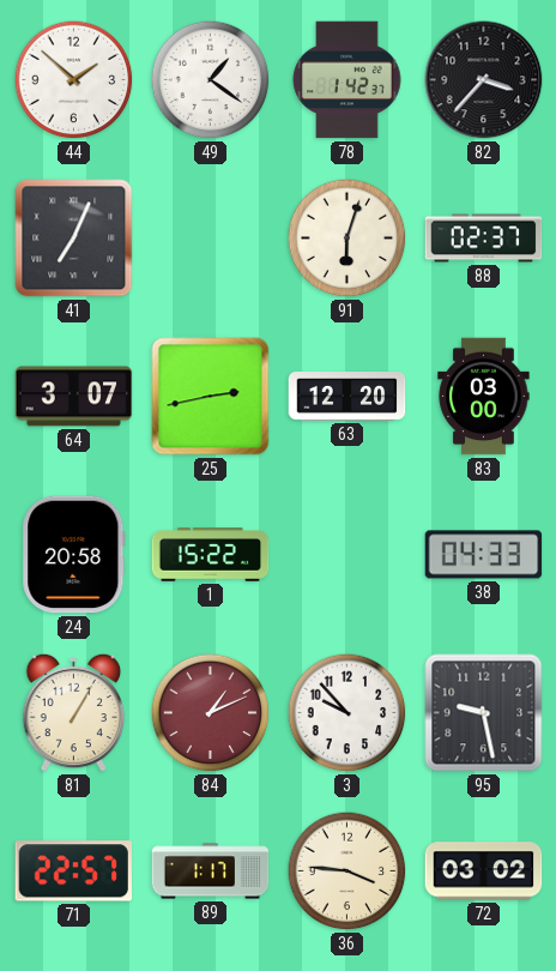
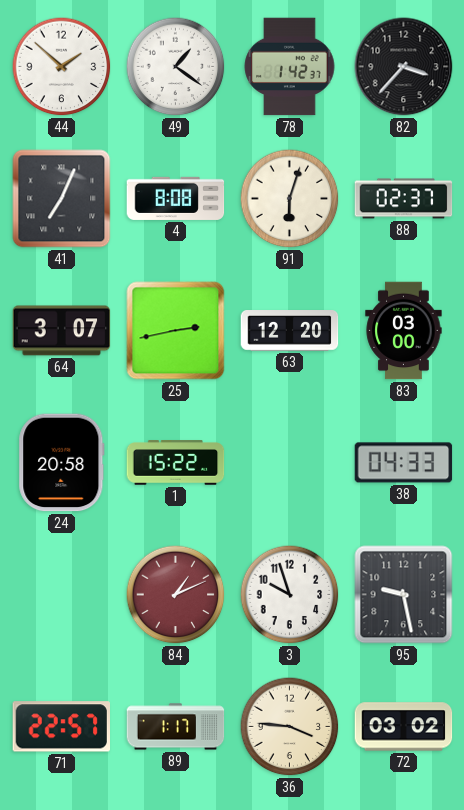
4: none -> 8:08
81: 1:05 -> none
3: 9:53 -> 9:57
